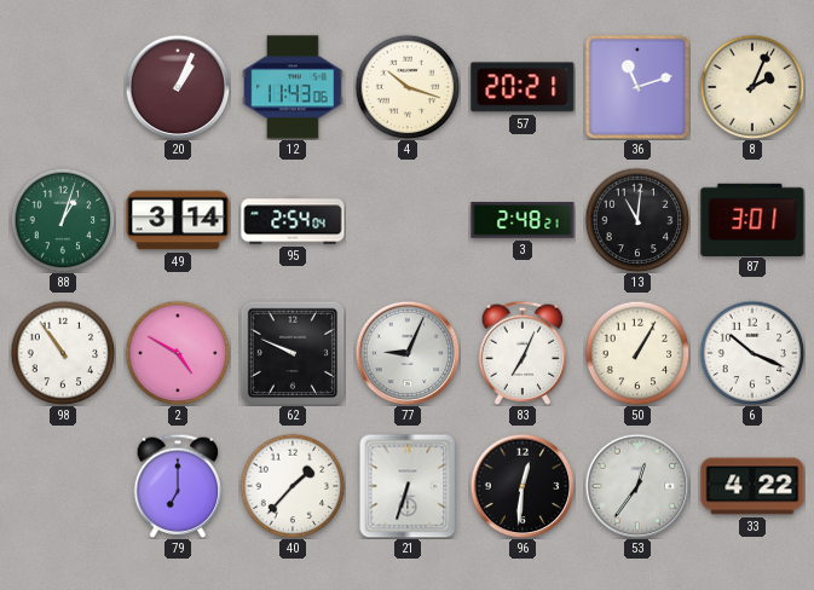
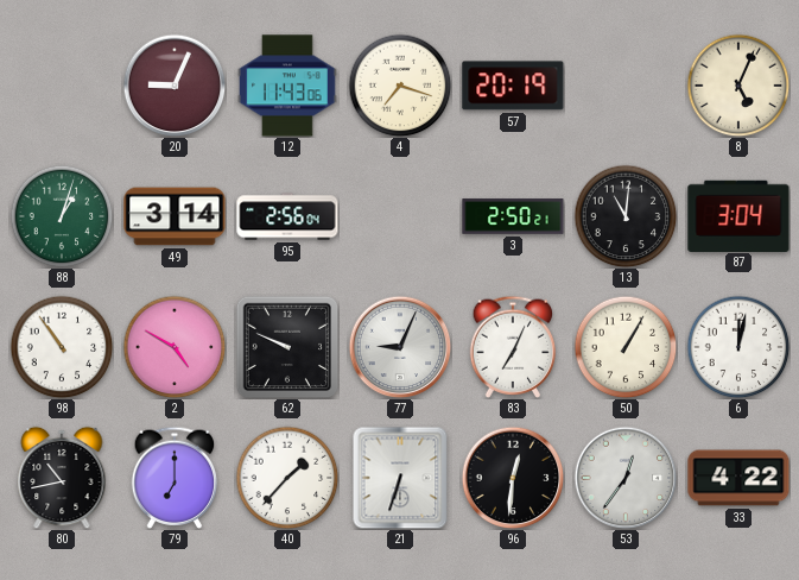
20: 1:04 -> 9:04
4: 10:18 -> 7:18
57: 20:21 -> 20:19
36: 11:12 -> none
8: 2:04 -> 5:04
95: 2:54 -> 2:56
3: 2:48 -> 2:50
87: 3:01 -> 3:04
6: 10:19 -> 12:02
80: none -> 10:43
